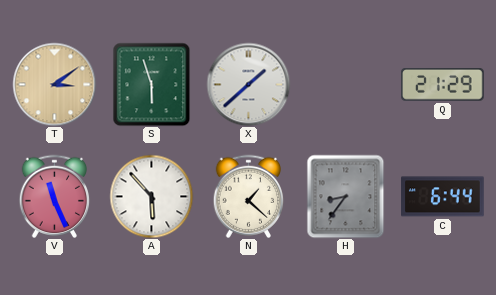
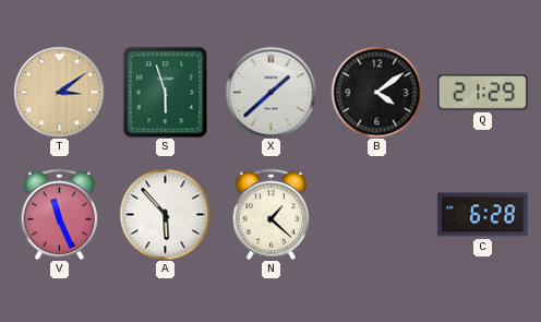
B: none -> 4:09
H: 8:36 -> none
C: 6:44 -> 6:28
